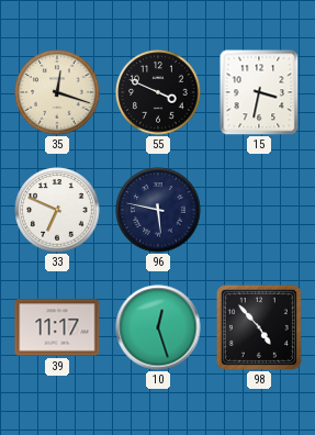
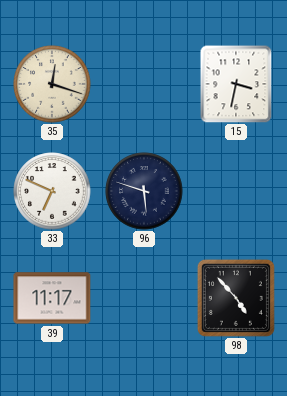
55: 3:49 -> none
96: 5:47 -> 5:48
10: 12:27 -> none
